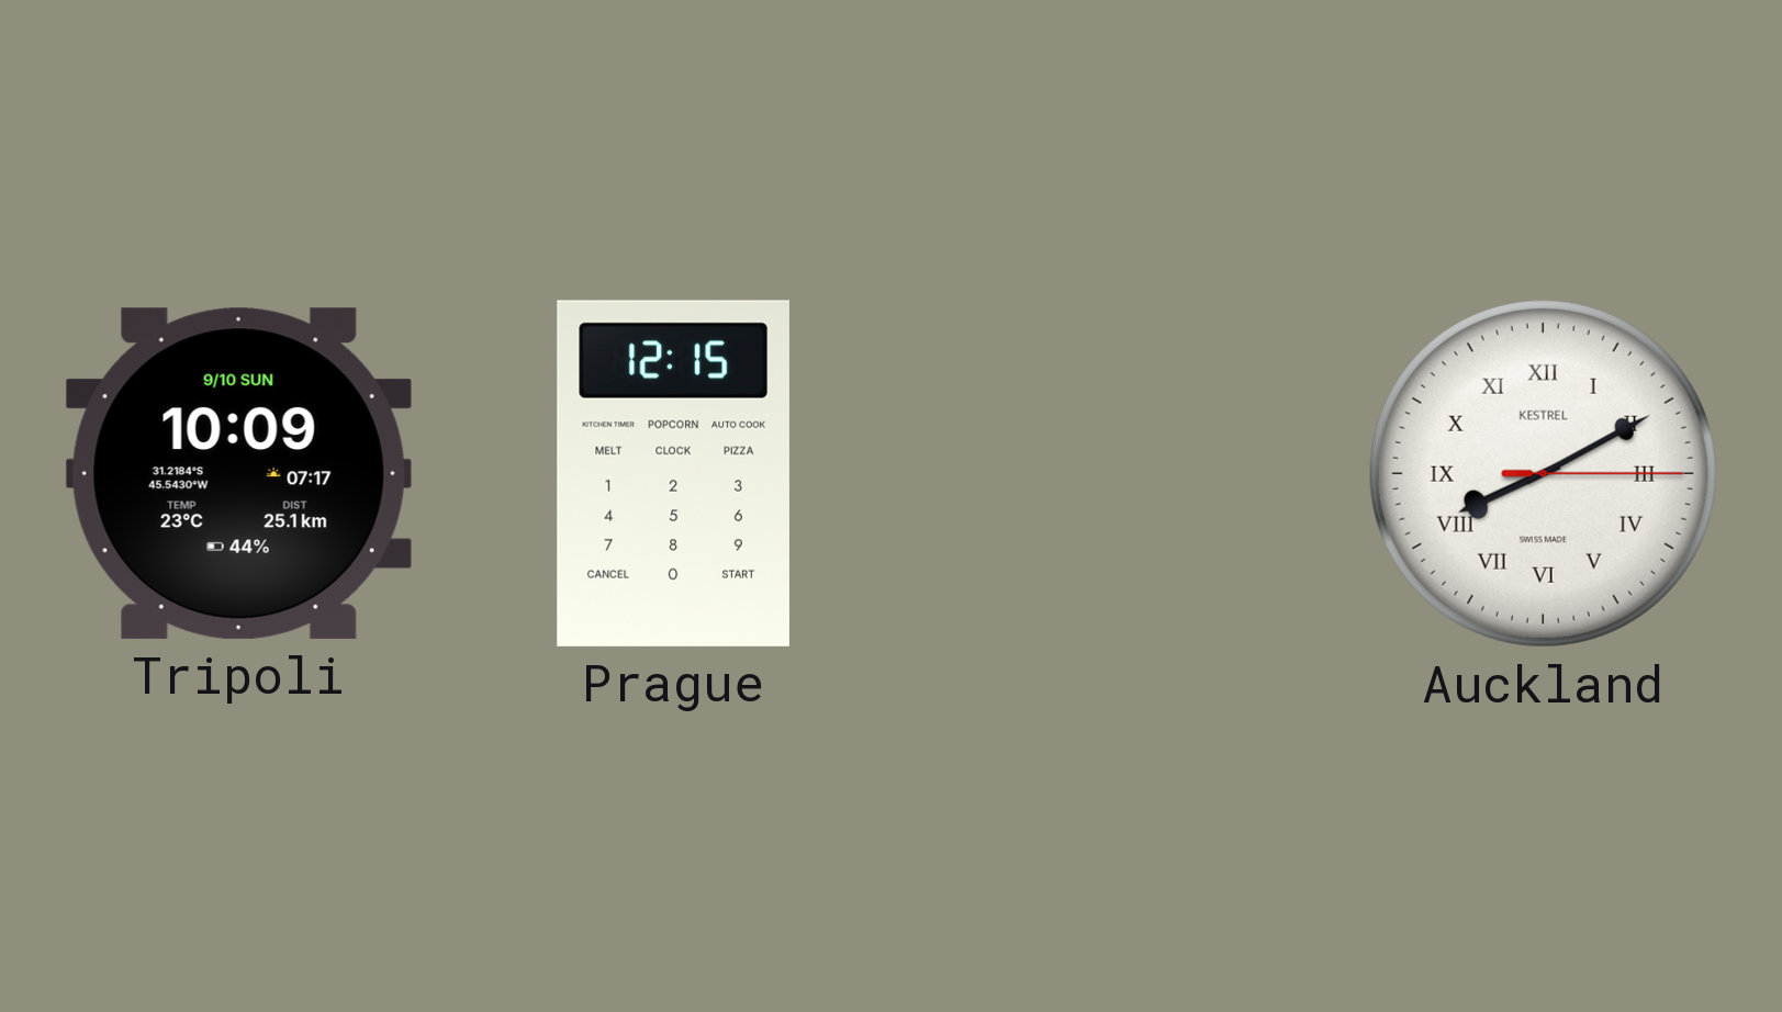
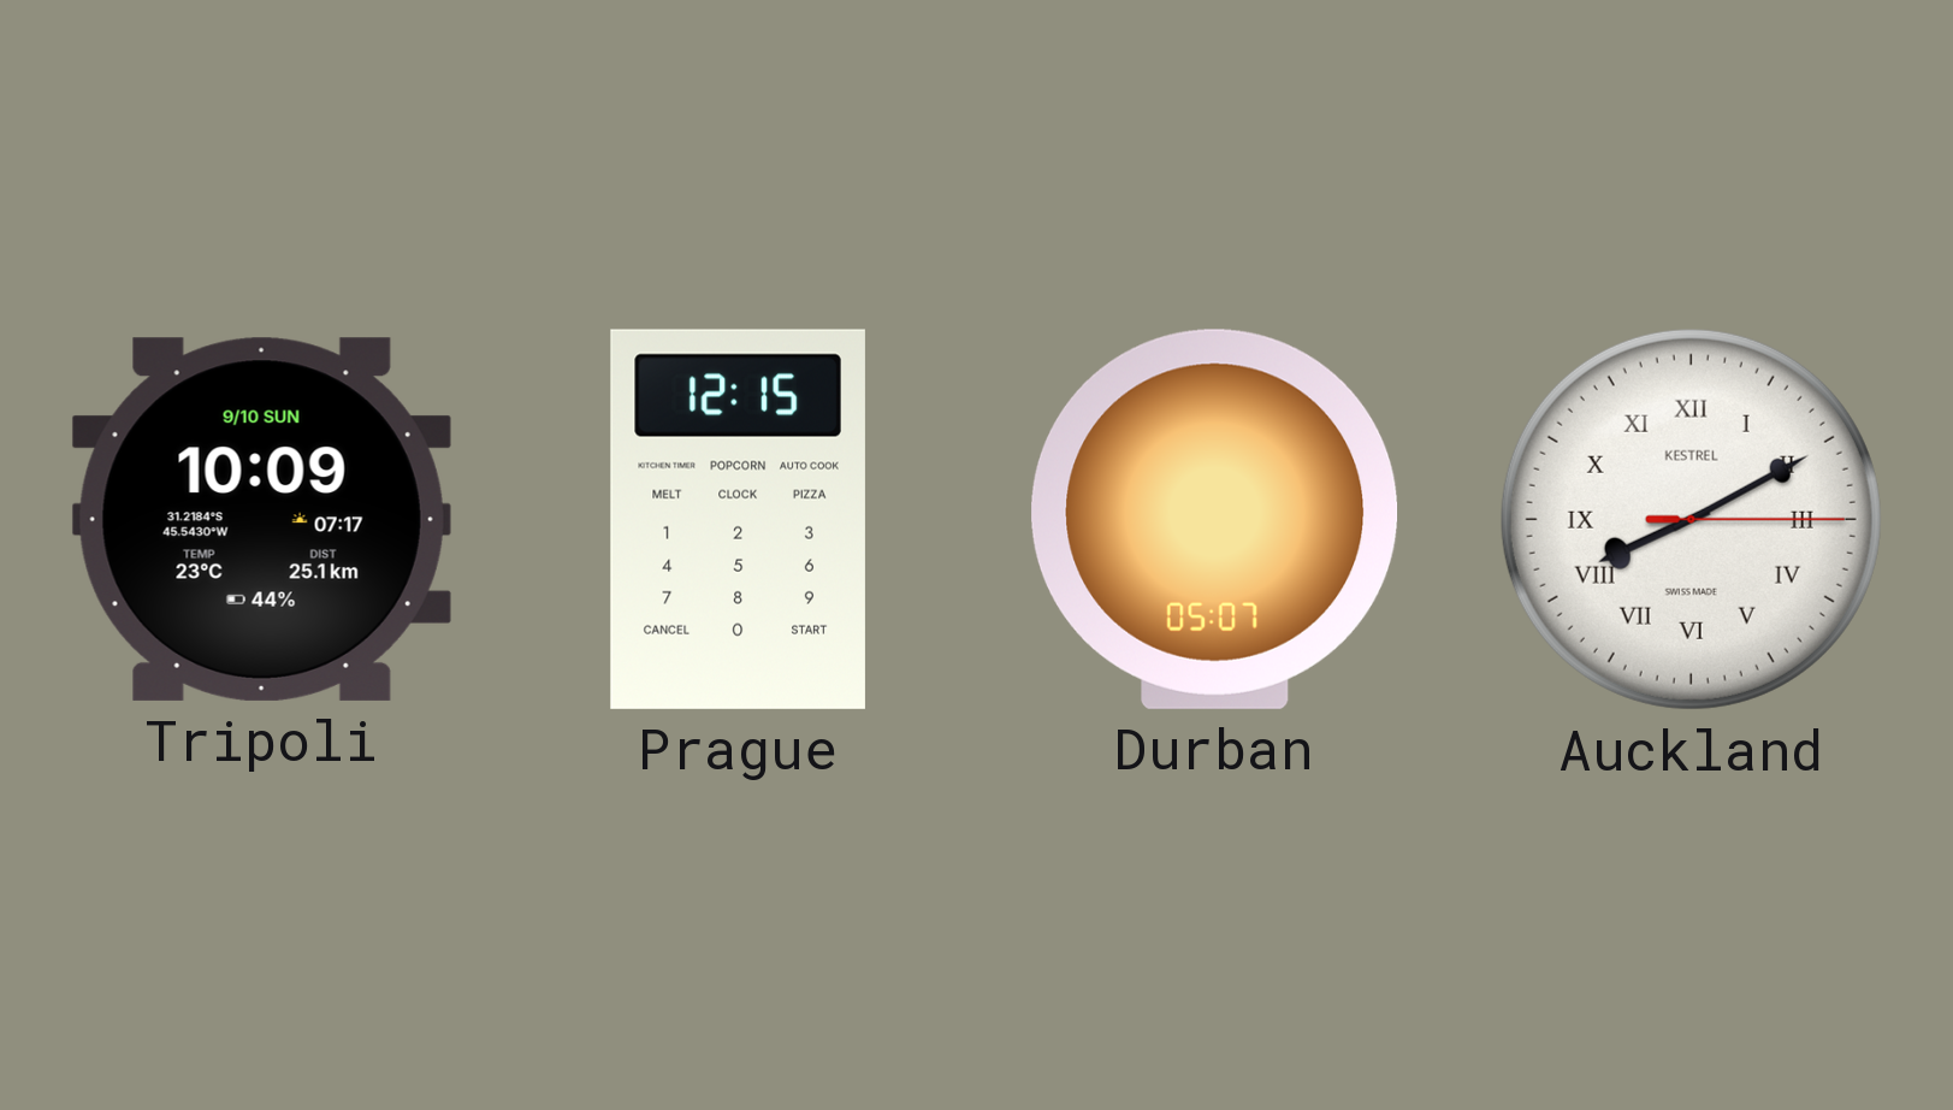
Durban: none -> 05:07
